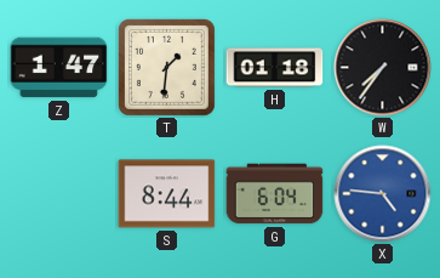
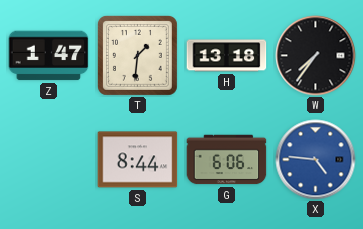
H: 01:18 -> 13:18
G: 6:04 -> 6:06
